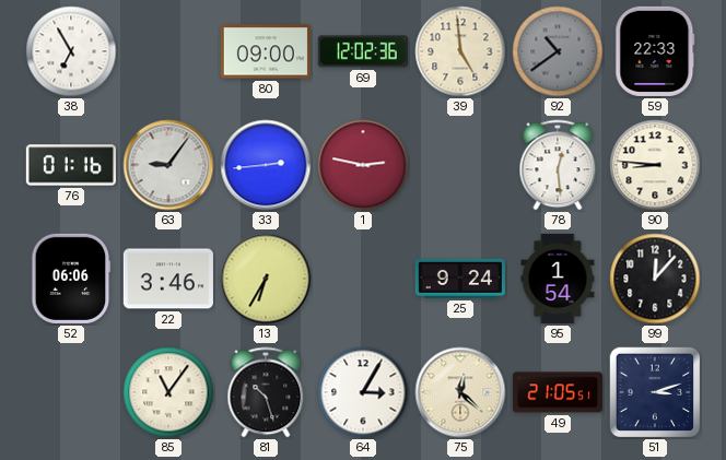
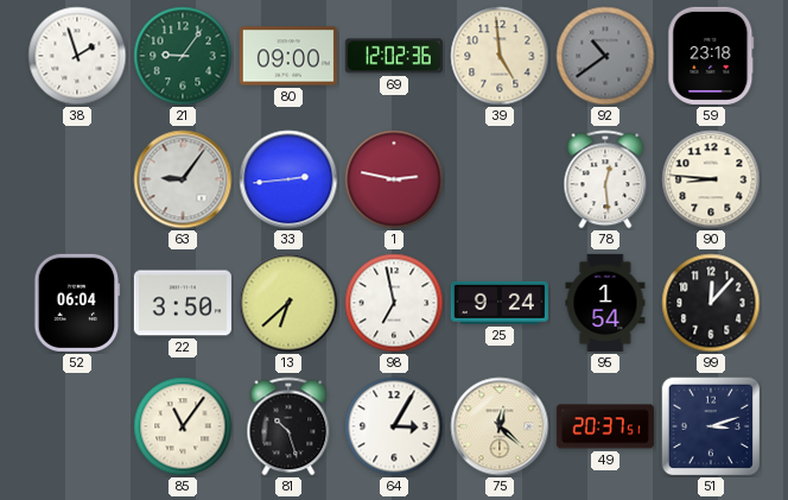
38: 6:55 -> 1:57
21: none -> 9:06
59: 22:33 -> 23:18
76: 01:16 -> none
52: 06:06 -> 06:04
22: 3:46 -> 3:50
13: 6:35 -> 6:38
98: none -> 6:58
49: 21:05 -> 20:37
